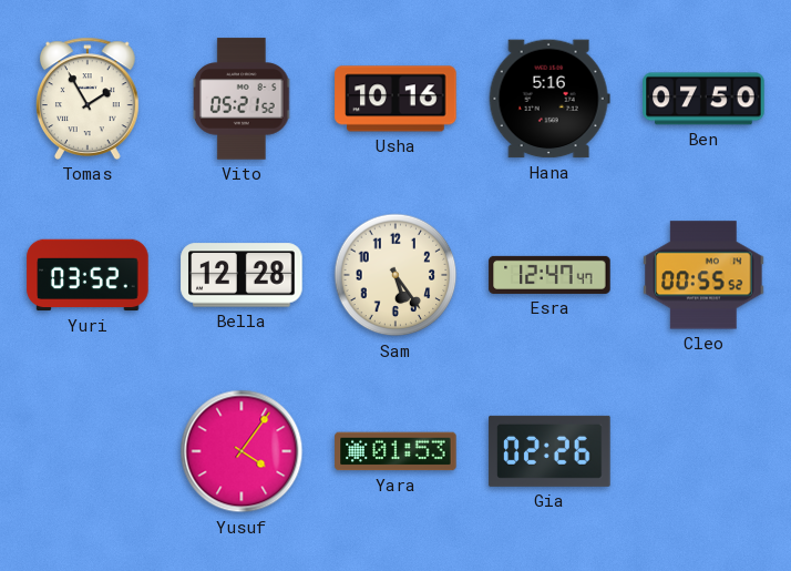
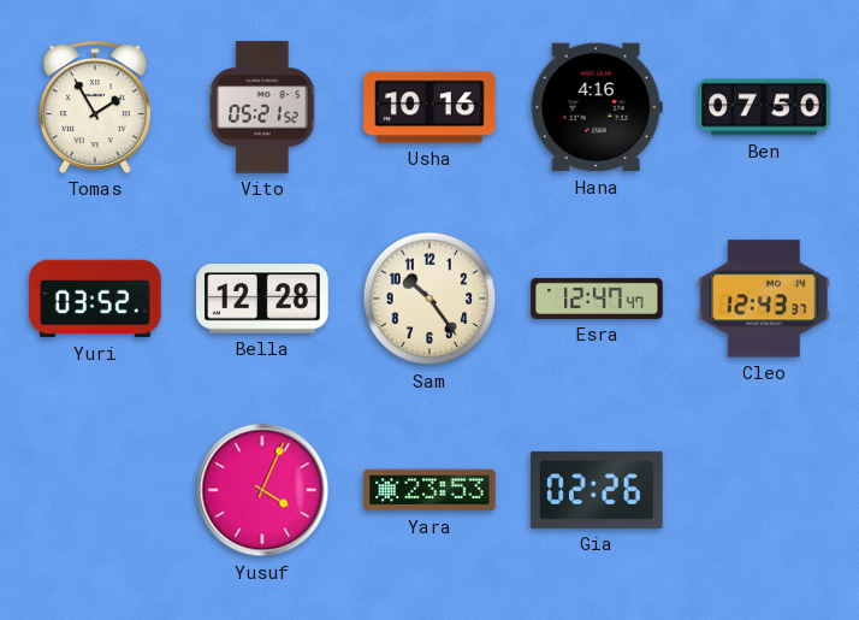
Hana: 5:16 -> 4:16
Sam: 5:24 -> 10:24
Cleo: 00:55 -> 12:43
Yusuf: 4:06 -> 4:04
Yara: 01:53 -> 23:53
